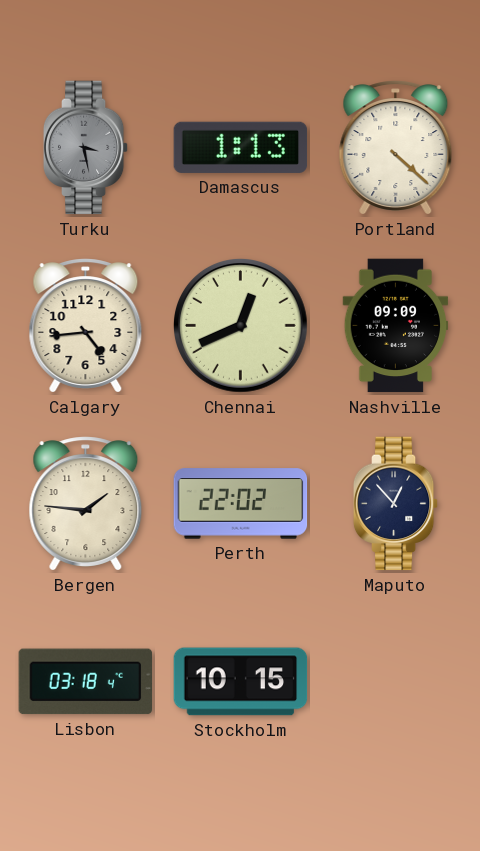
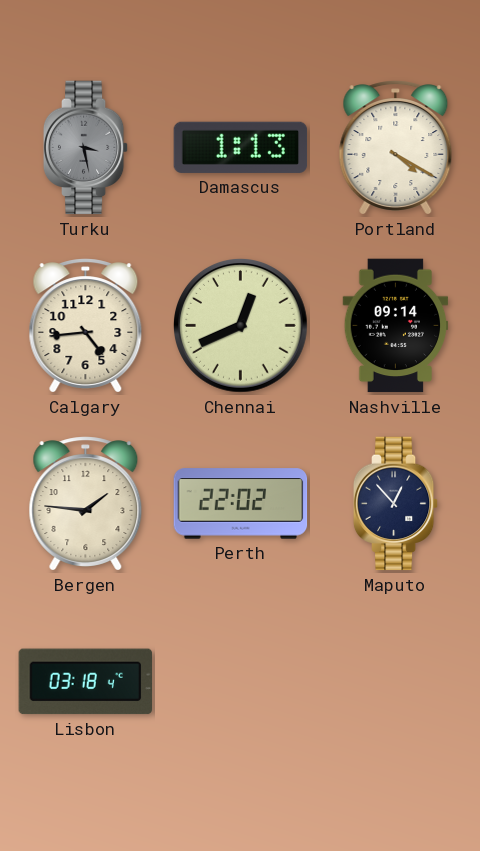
Portland: 4:22 -> 4:20
Nashville: 09:09 -> 09:14
Stockholm: 10:15 -> none
